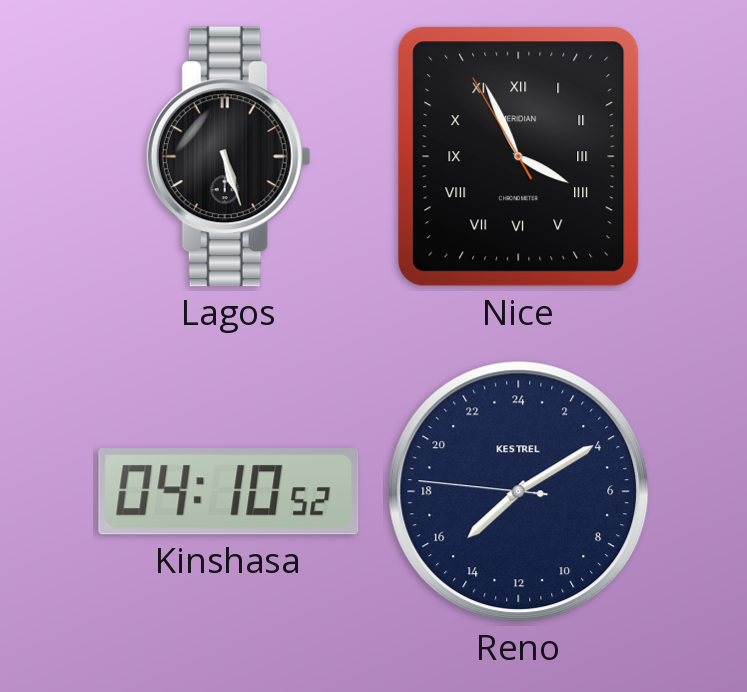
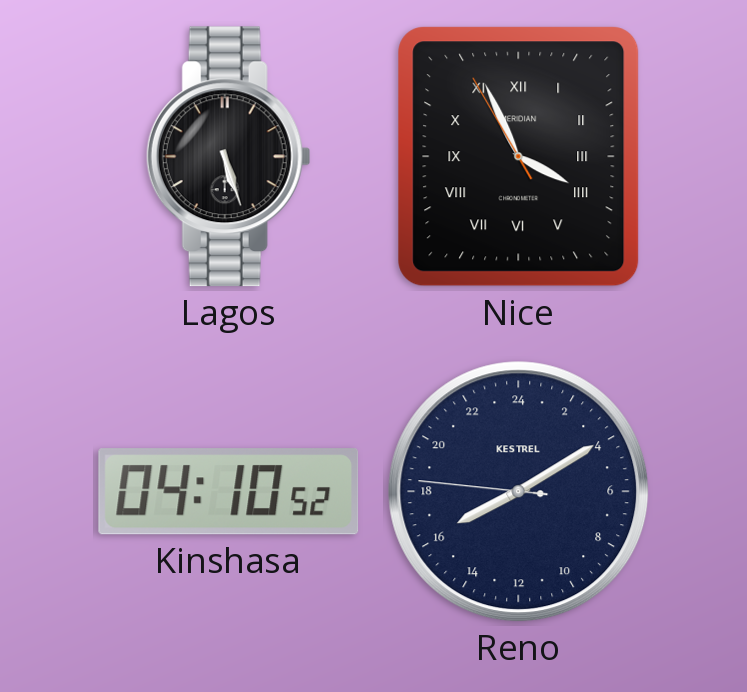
Reno: 15:09 -> 16:09
